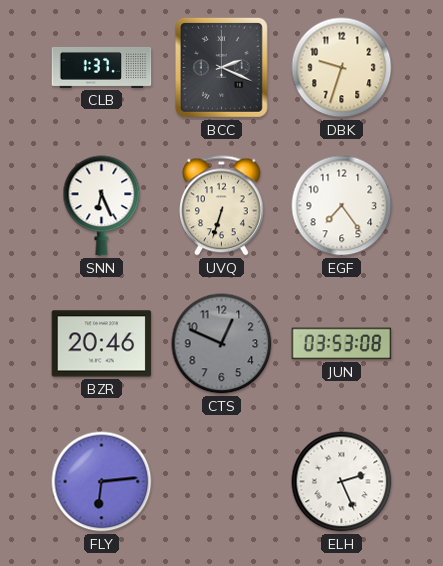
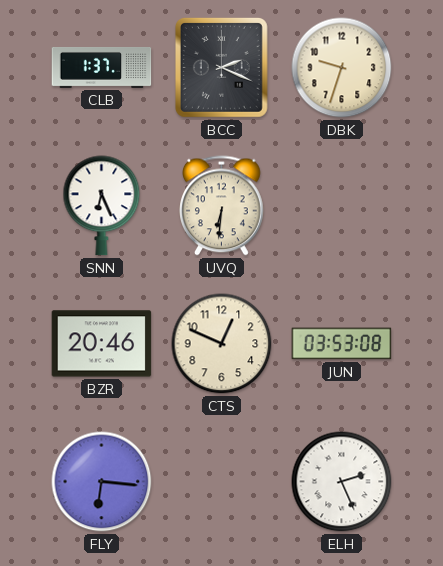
UVQ: 6:33 -> 6:31
EGF: 7:24 -> none
CTS dial: grey -> cream
FLY: 6:14 -> 6:16
